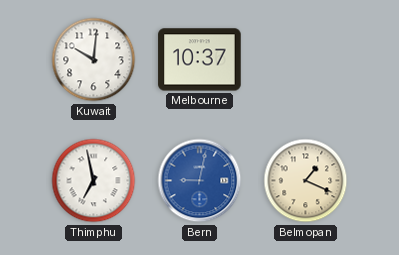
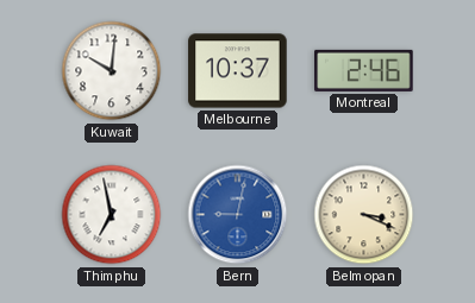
Montreal: none -> 2:46
Belmopan: 1:19 -> 3:19
